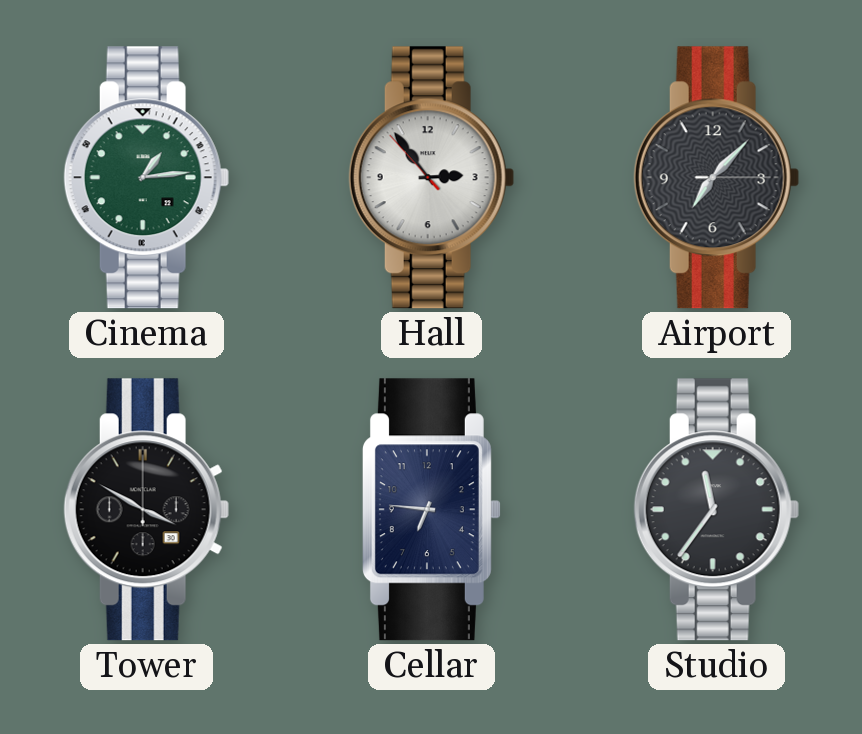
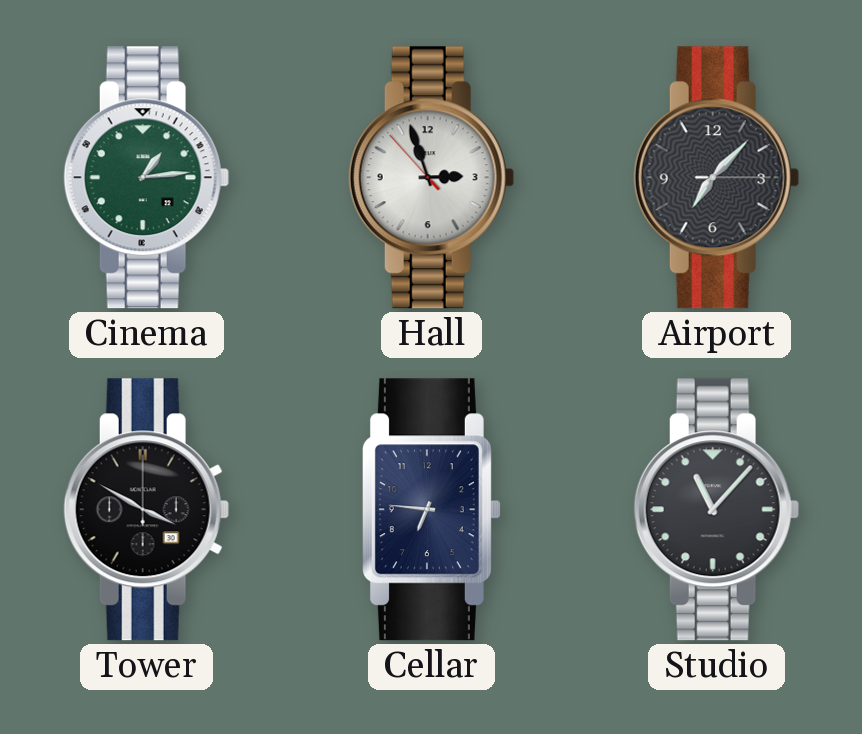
Hall: 2:53 -> 2:56
Studio: 11:36 -> 11:07
